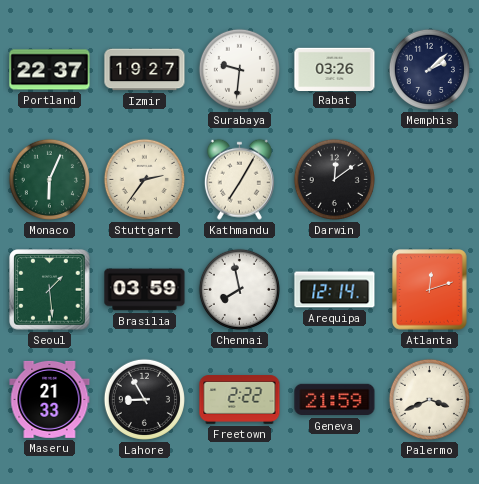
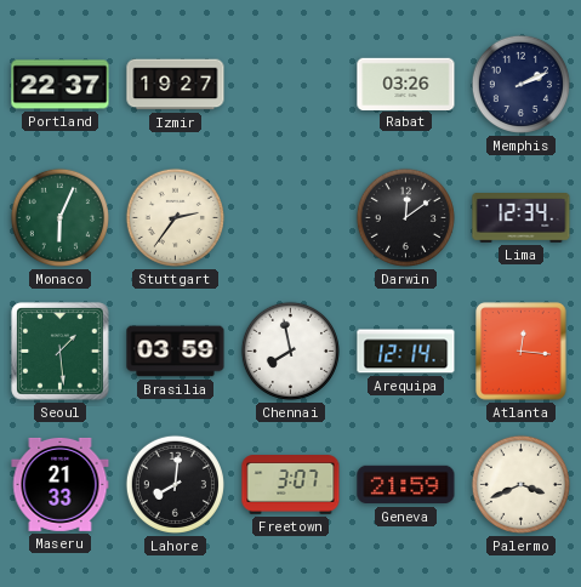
Surabaya: 9:31 -> none
Memphis: 2:08 -> 2:11
Kathmandu: 7:05 -> none
Lima: none -> 12:34
Atlanta: 12:12 -> 12:16
Lahore: 8:55 -> 8:01
Freetown: 2:22 -> 3:07
